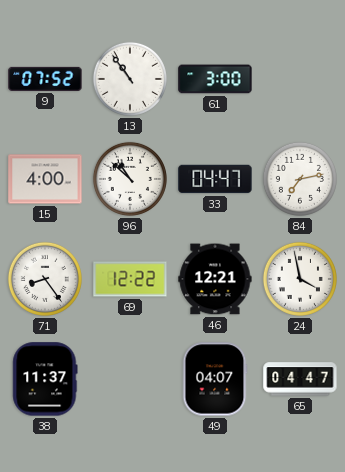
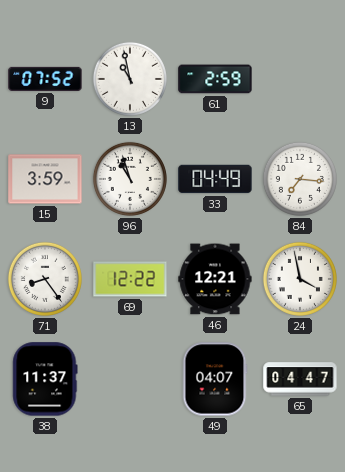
13: 10:54 -> 10:58
61: 3:00 -> 2:59
15: 4:00 -> 3:59
96: 10:52 -> 10:57
33: 04:47 -> 04:49
84: 7:13 -> 7:16
